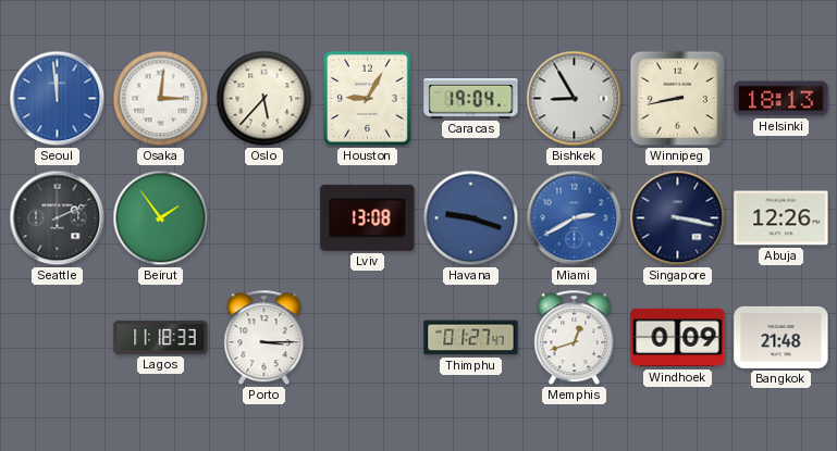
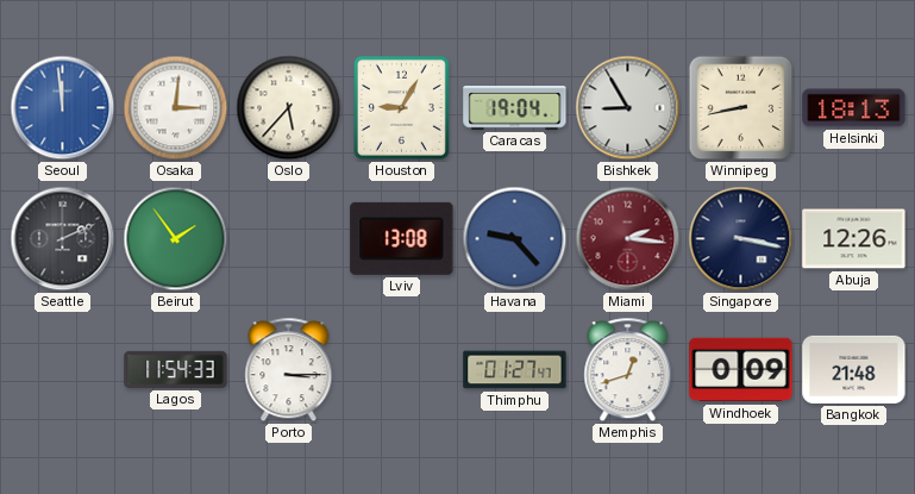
Havana: 9:18 -> 9:23
Miami: 2:40 -> 2:16
Miami dial: blue -> burgundy
Lagos: 11:18 -> 11:54
